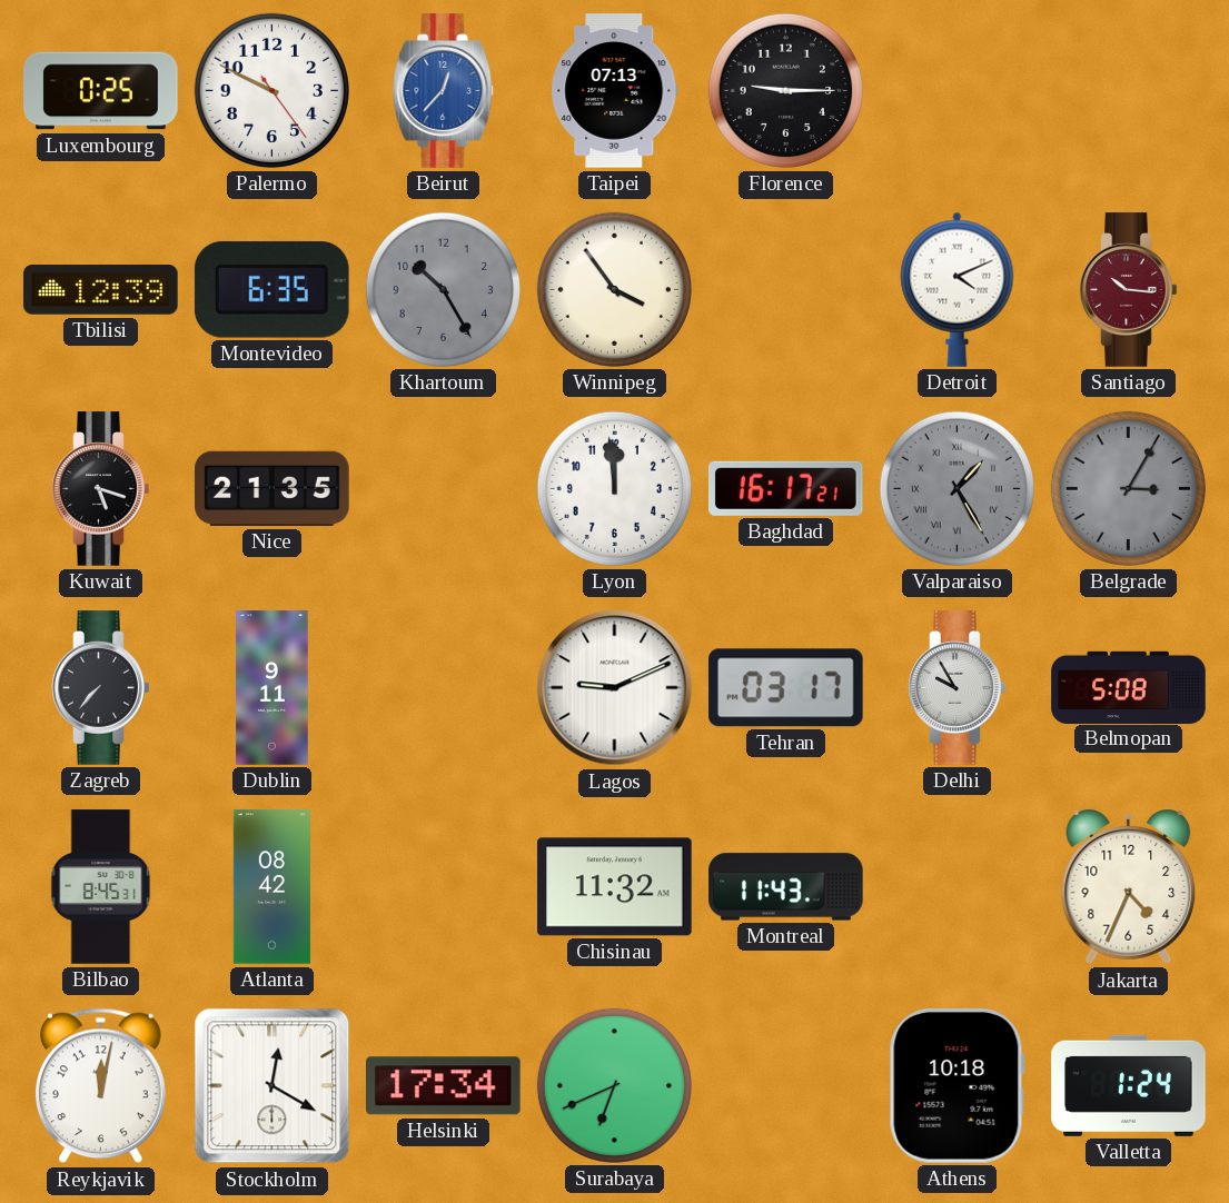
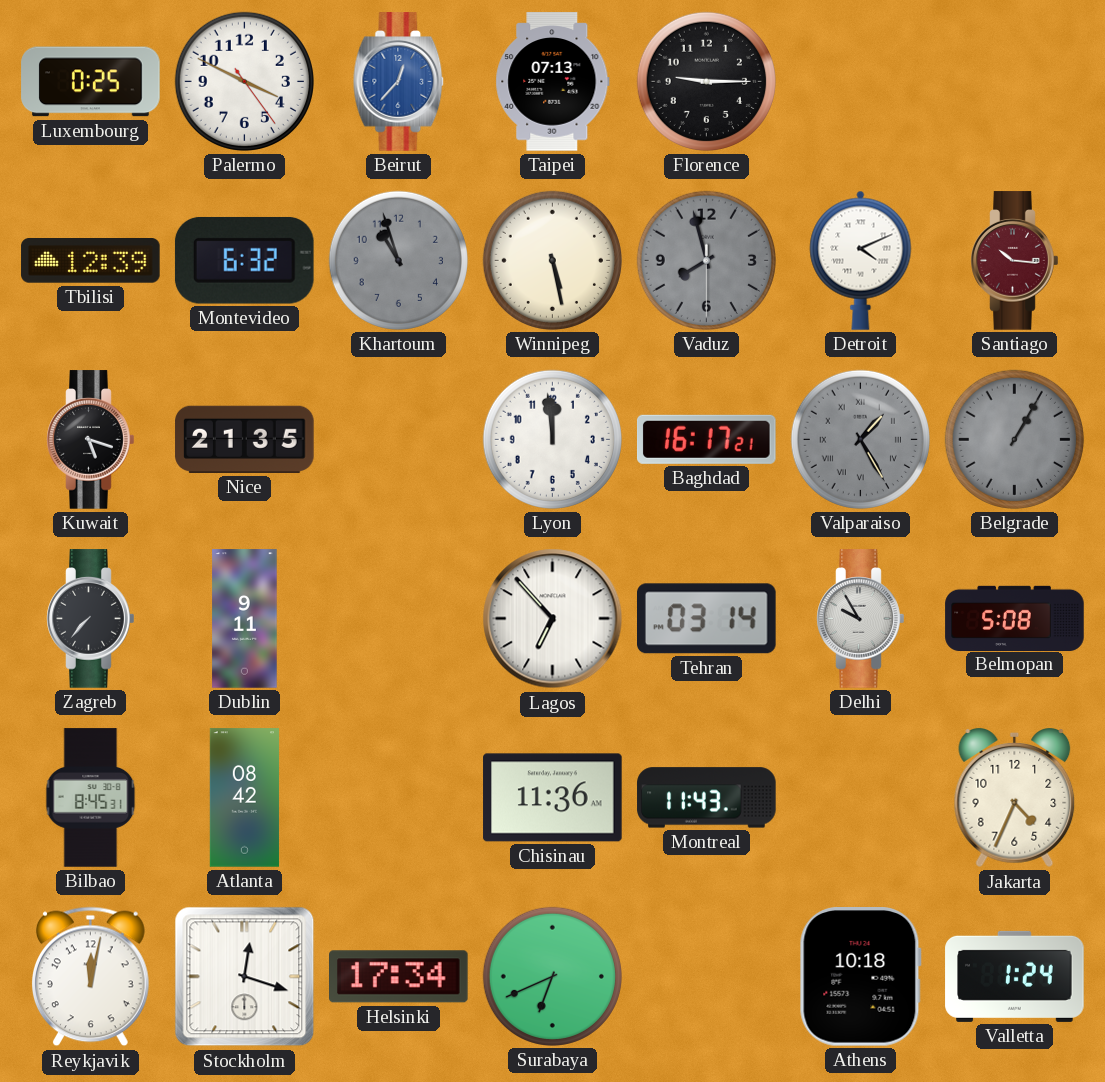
Palermo: 9:49 -> 3:49
Montevideo: 6:35 -> 6:32
Khartoum: 10:25 -> 10:57
Winnipeg: 3:54 -> 5:28
Vaduz: none -> 7:57
Belgrade: 3:05 -> 1:05
Lagos: 9:11 -> 6:53
Tehran: 03:17 -> 03:14
Chisinau: 11:32 -> 11:36
Stockholm: 12:20 -> 12:18
